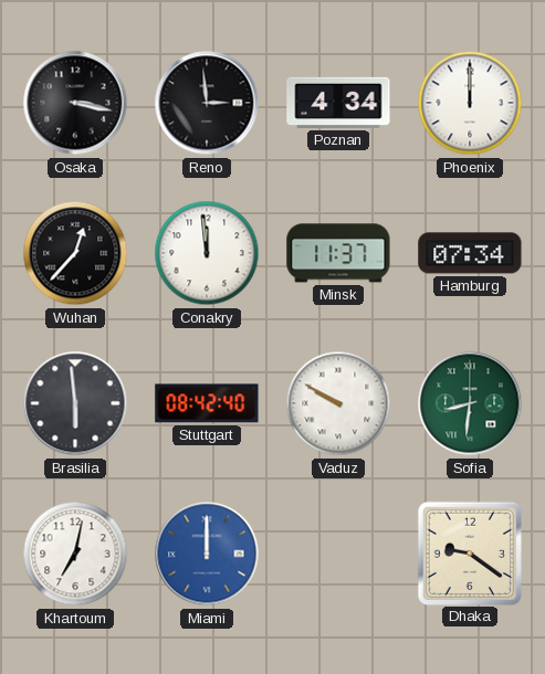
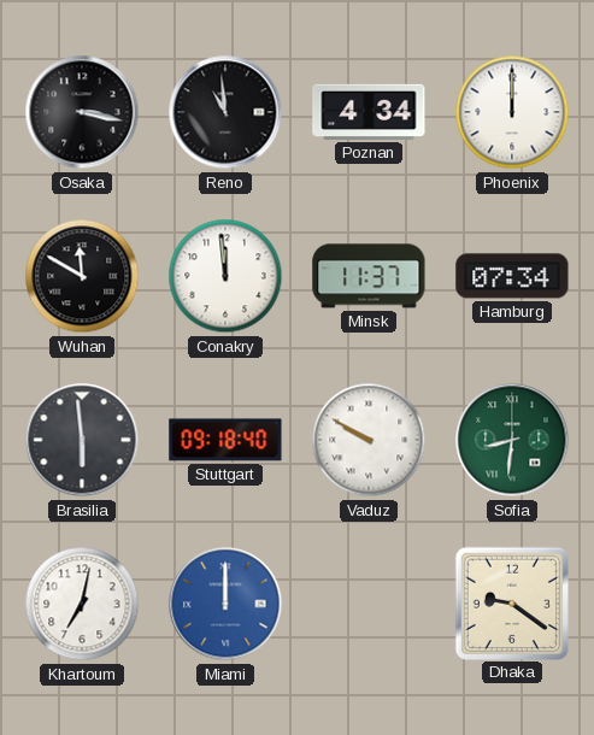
Reno: 2:59 -> 10:59
Wuhan: 12:37 -> 11:50
Stuttgart: 08:42 -> 09:18
